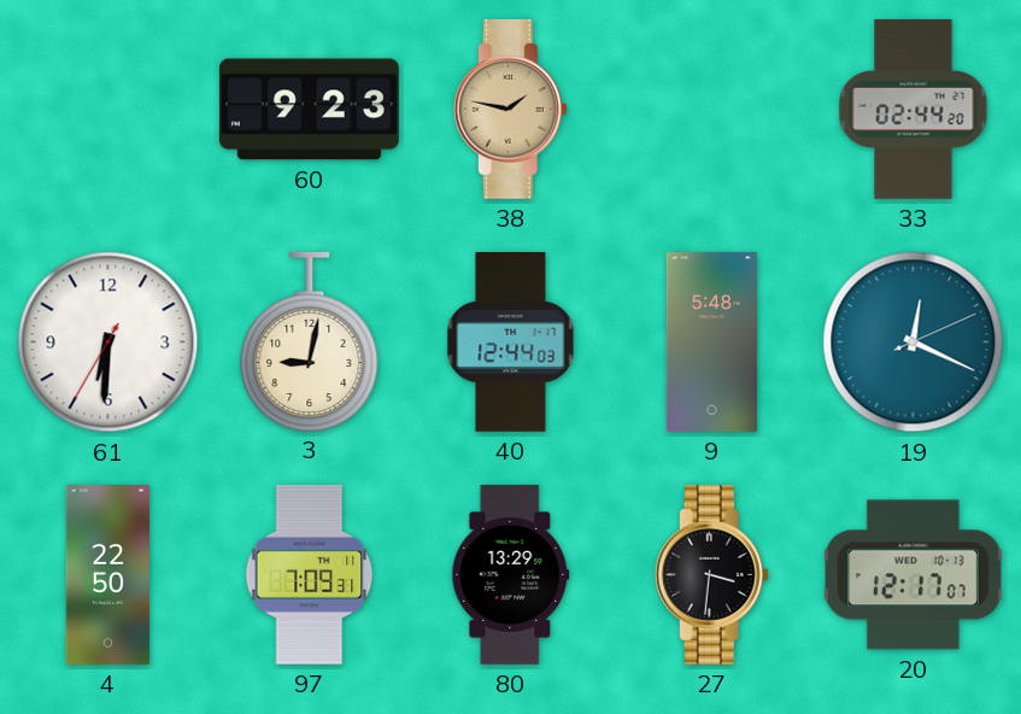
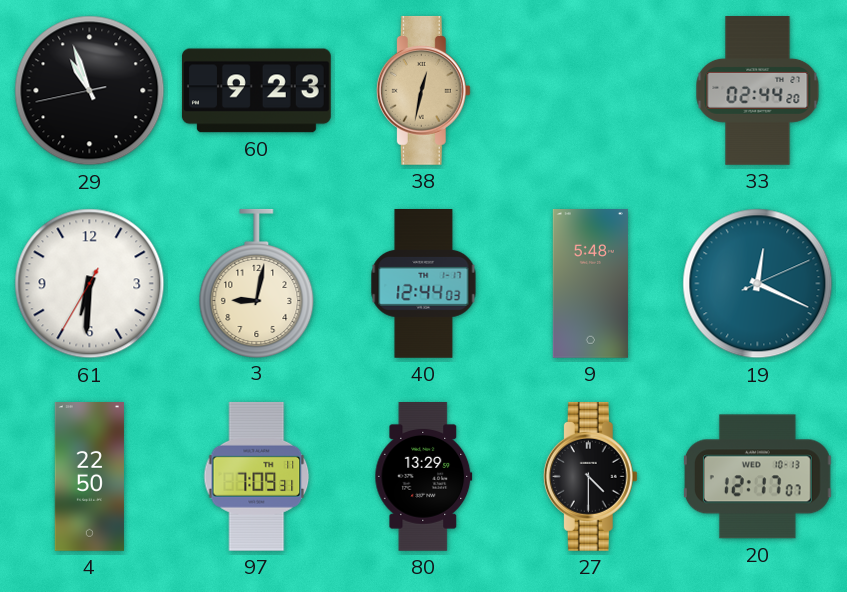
29: none -> 10:56
38: 1:47 -> 12:32
27: 3:31 -> 4:30
